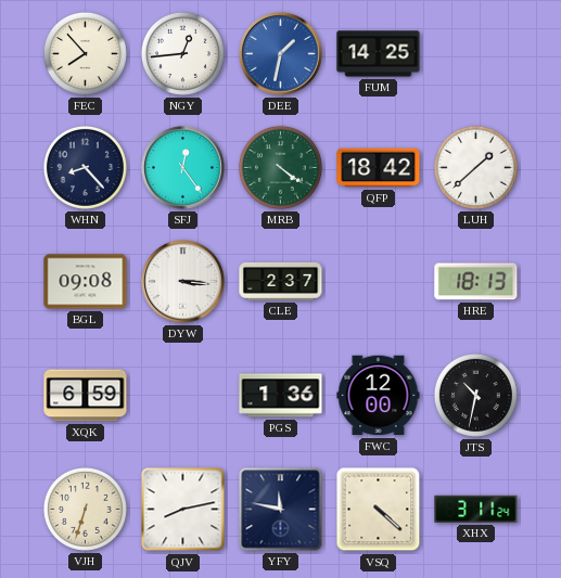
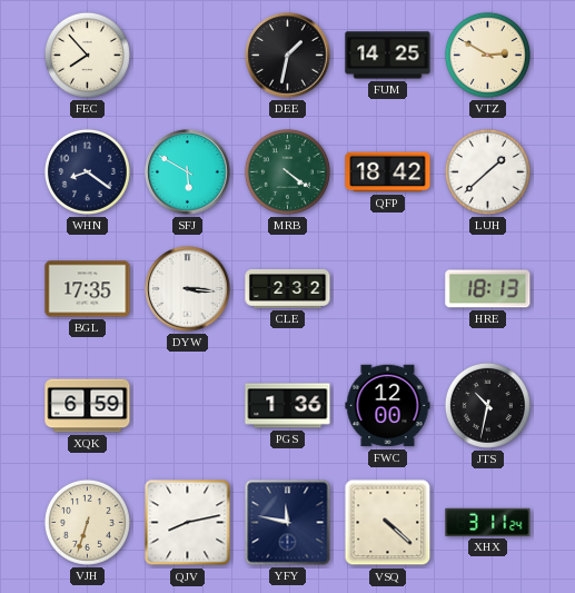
NGY: 12:44 -> none
DEE dial: blue -> black
VTZ: none -> 2:50
WHN: 8:23 -> 8:21
SFJ: 12:24 -> 5:50
BGL: 09:08 -> 17:35
CLE: 2:37 -> 2:32
